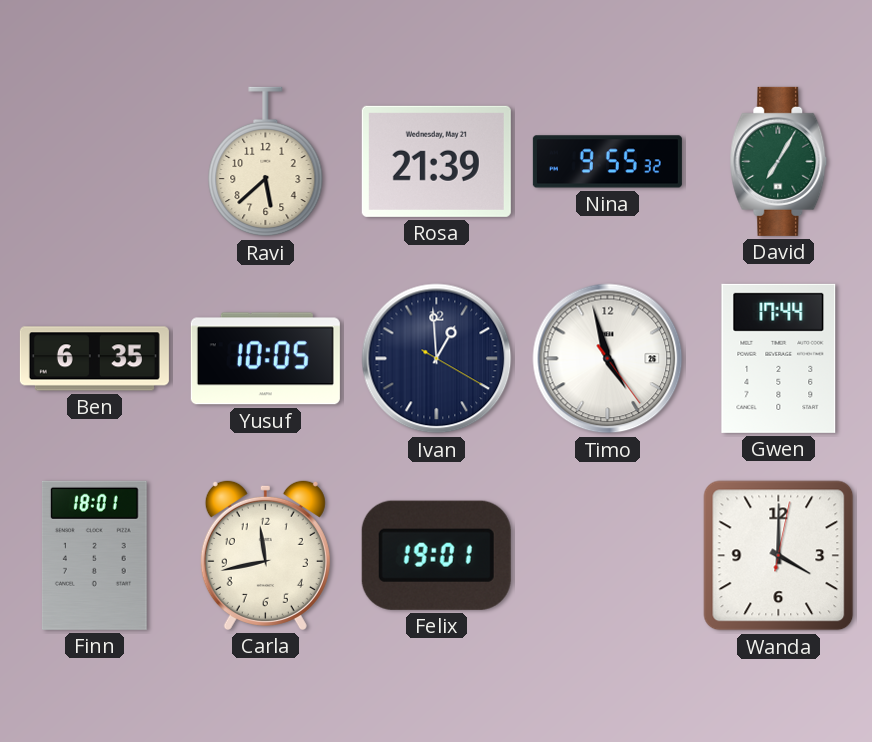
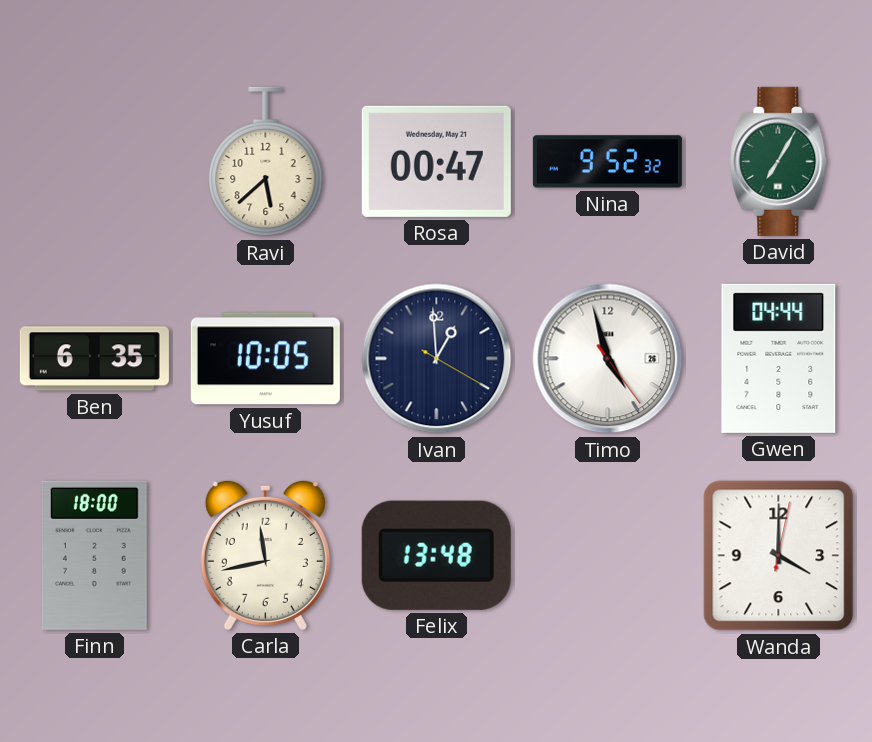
Rosa: 21:39 -> 00:47
Nina: 9:55 -> 9:52
Gwen: 17:44 -> 04:44
Finn: 18:01 -> 18:00
Felix: 19:01 -> 13:48
